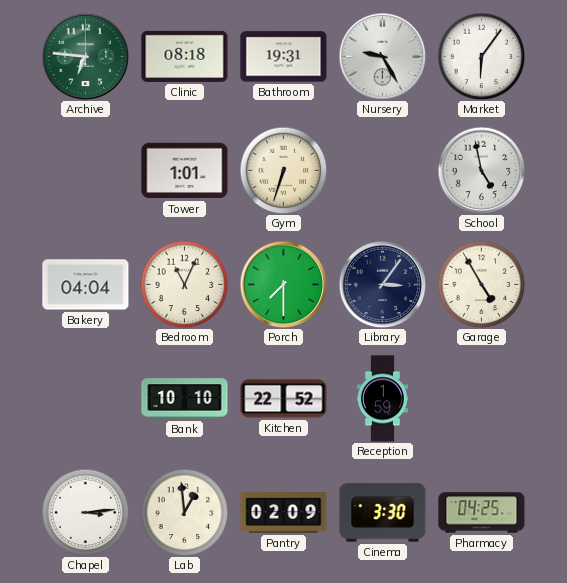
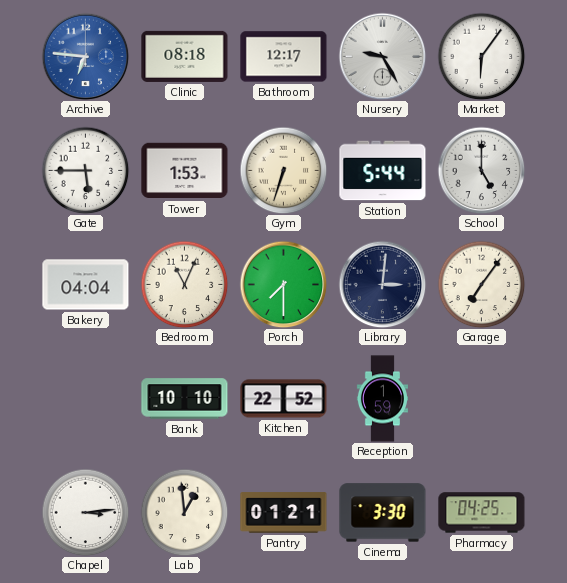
Archive dial: green -> blue
Bathroom: 19:31 -> 12:17
Gate: none -> 5:45
Tower: 1:01 -> 1:53
Station: none -> 5:44
School: 4:58 -> 5:00
Library: 3:06 -> 3:01
Garage: 4:55 -> 7:06
Pantry: 02:09 -> 01:21
